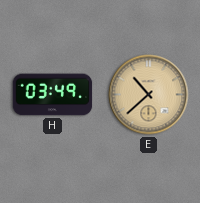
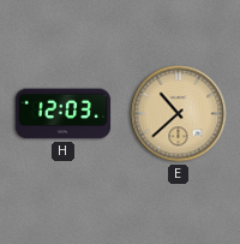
H: 03:49 -> 12:03
